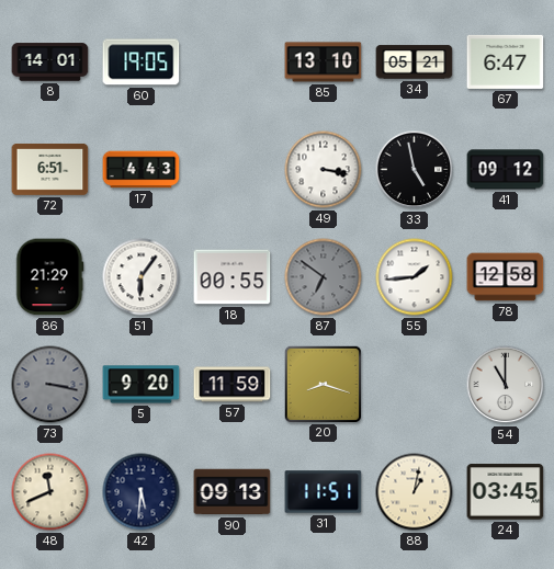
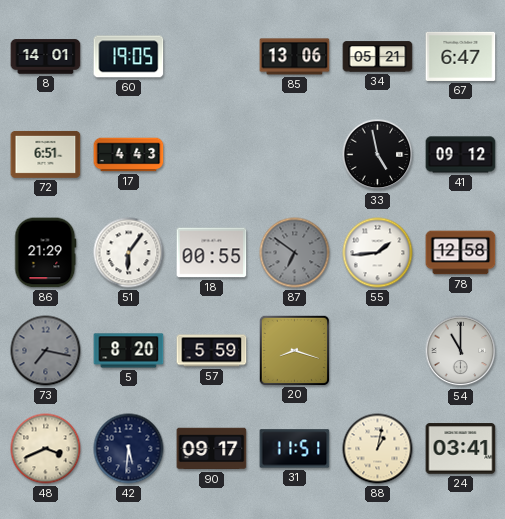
85: 13:10 -> 13:06
49: 3:17 -> none
73: 3:17 -> 7:17
5: 9:20 -> 8:20
57: 11:59 -> 5:59
48: 11:41 -> 3:41
90: 09:13 -> 09:17
24: 03:45 -> 03:41
